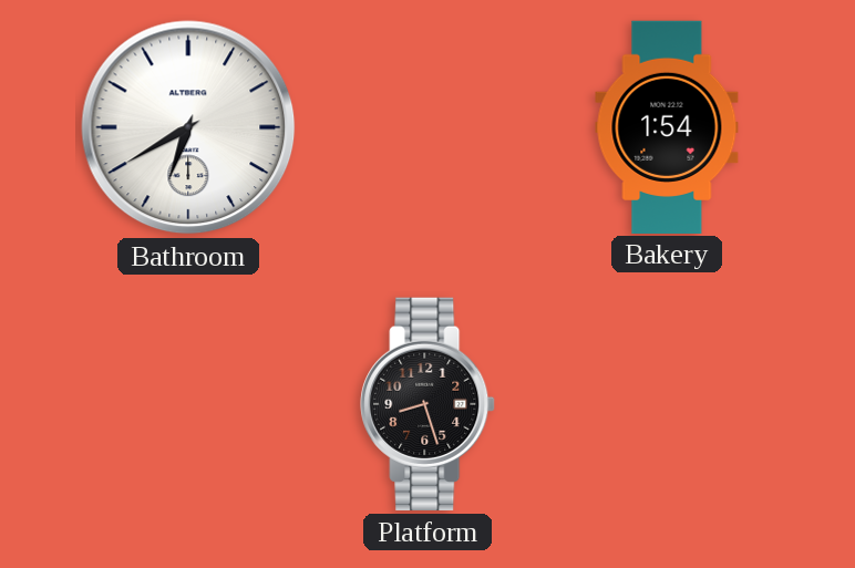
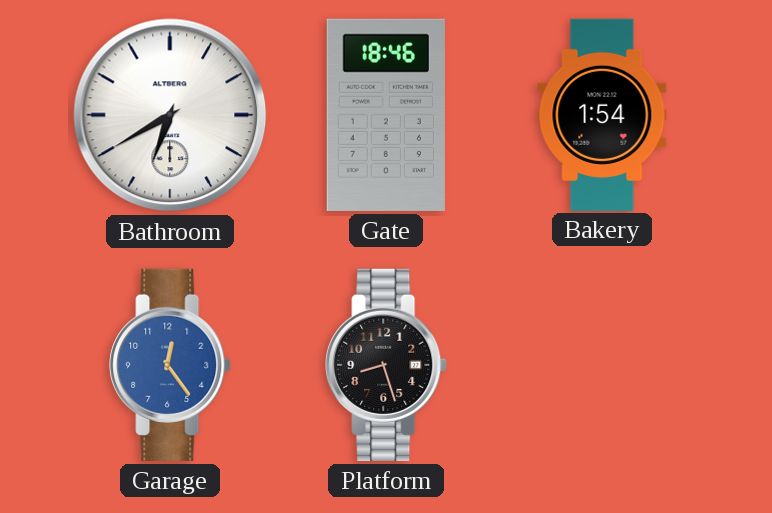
Gate: none -> 18:46
Garage: none -> 12:24
